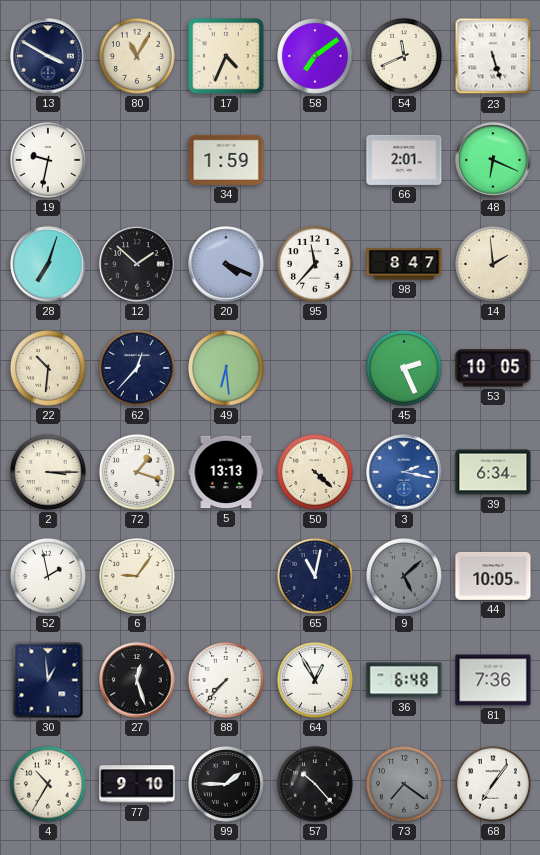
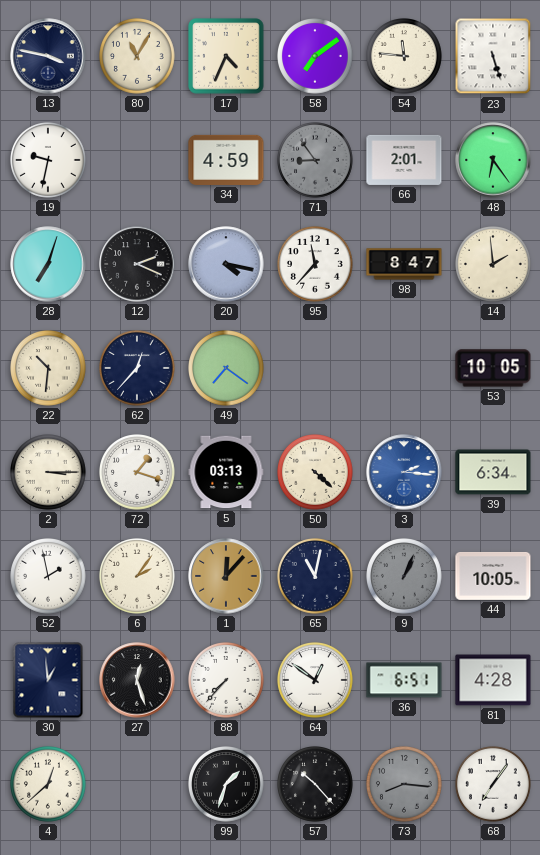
13: 3:50 -> 3:47
54: 11:41 -> 11:46
34: 1:59 -> 4:59
71: none -> 8:54
48: 6:19 -> 6:24
12: 1:52 -> 2:19
20: 4:19 -> 4:17
49: 6:29 -> 7:21
45: 2:26 -> none
5: 13:13 -> 03:13
3: 2:17 -> 2:16
6: 9:06 -> 2:06
1: none -> 12:07
9: 5:08 -> 1:04
64: 12:55 -> 12:51
36: 6:48 -> 6:51
81: 7:36 -> 4:28
4: 10:35 -> 12:38
77: 9:10 -> none
99: 1:45 -> 1:33
73: 7:21 -> 8:16
